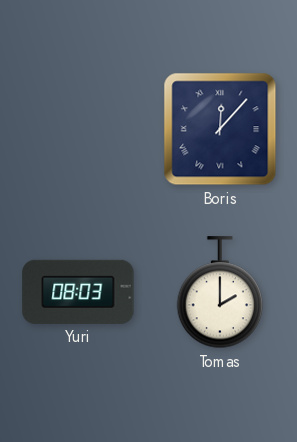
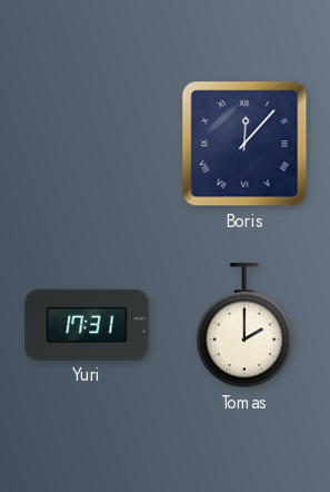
Yuri: 08:03 -> 17:31
